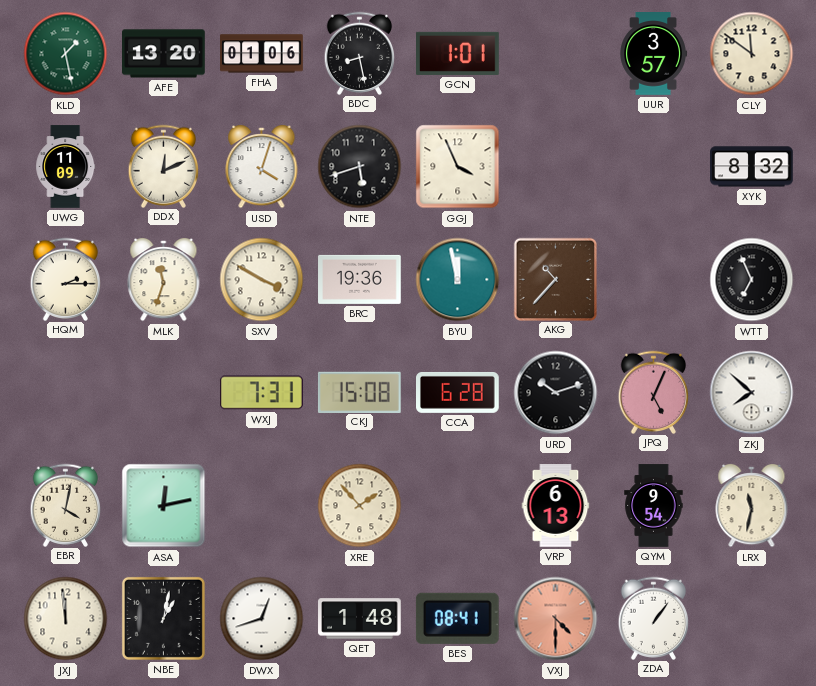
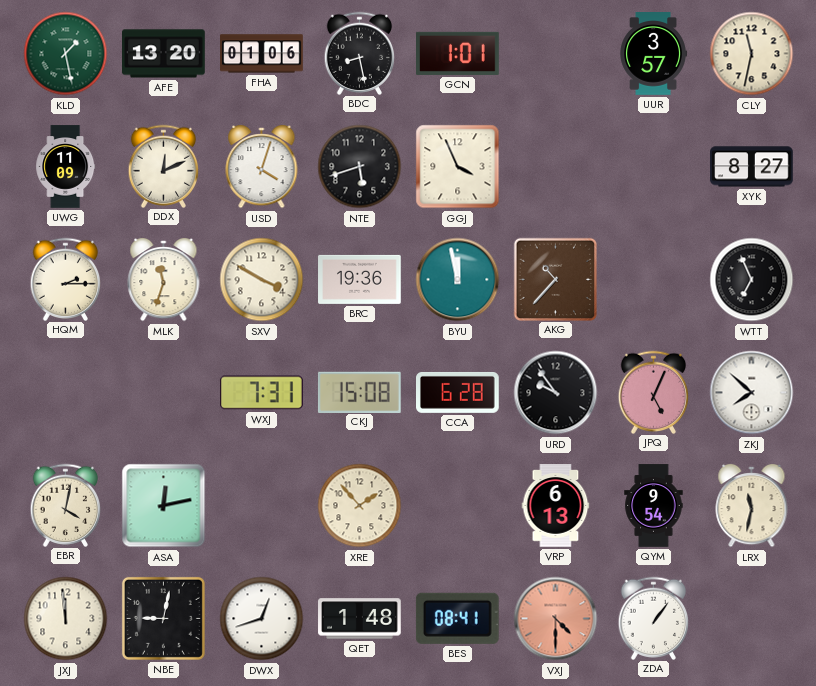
CLY: 11:51 -> 11:32
XYK: 8:32 -> 8:27
URD: 10:12 -> 9:54
NBE: 1:02 -> 9:02
